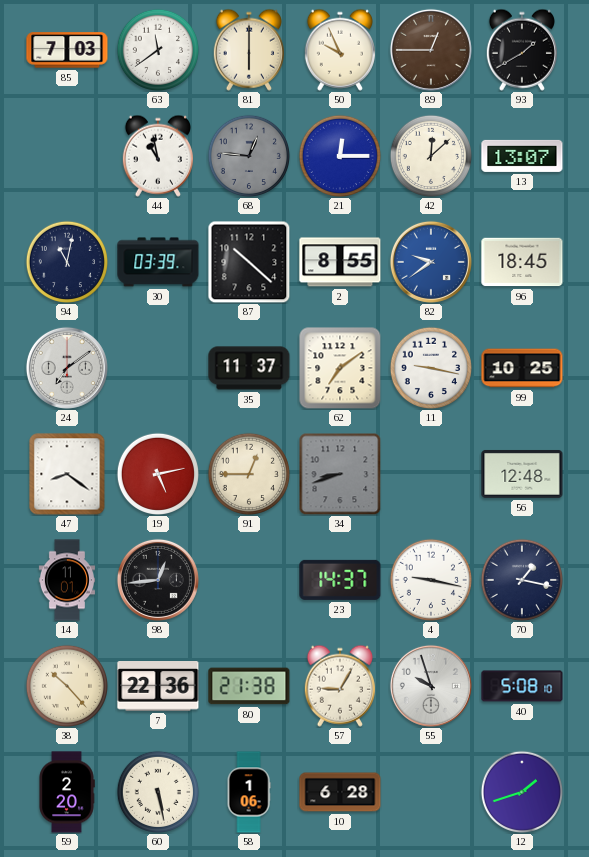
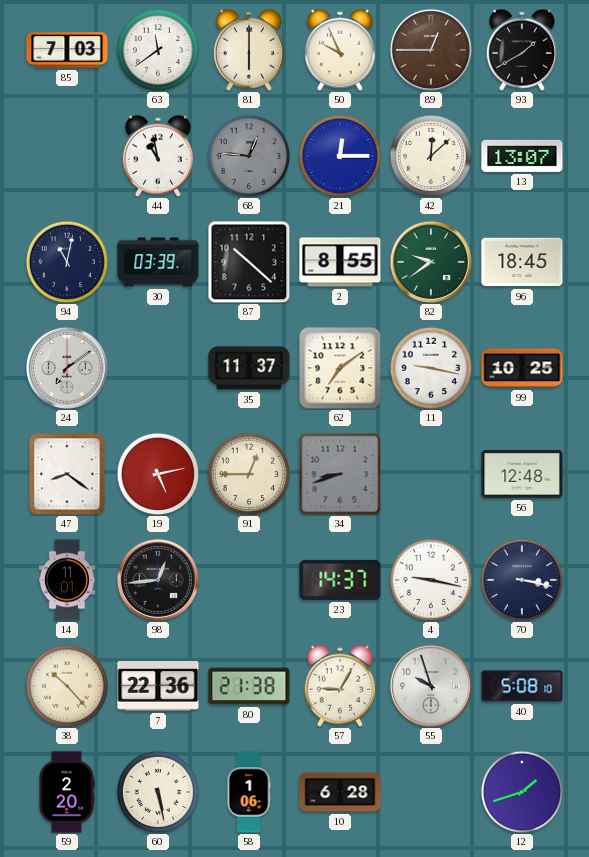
82 dial: blue -> green
70: 1:17 -> 3:17
